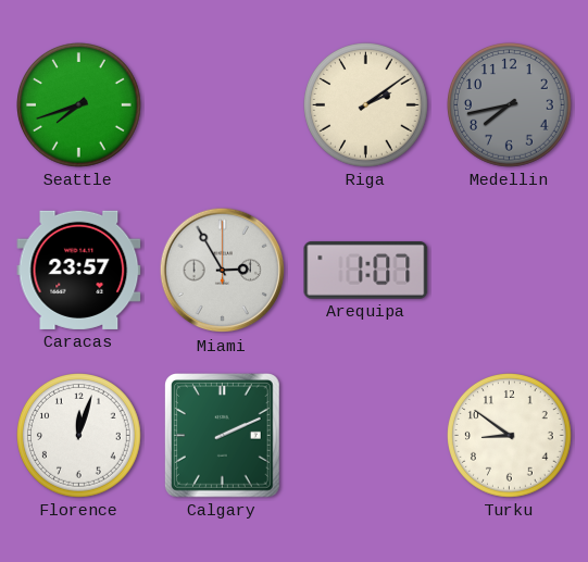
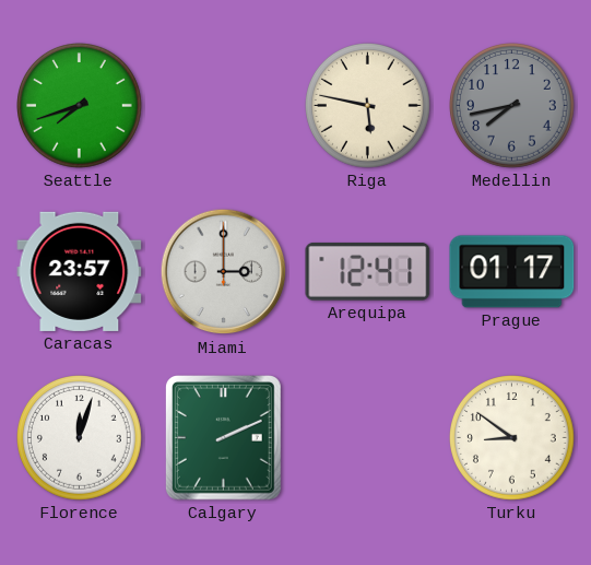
Riga: 2:09 -> 5:47
Miami: 2:55 -> 3:00
Arequipa: 1:07 -> 12:41
Prague: none -> 01:17
